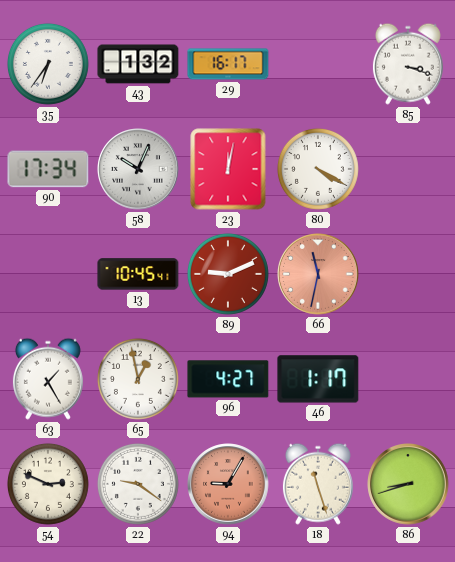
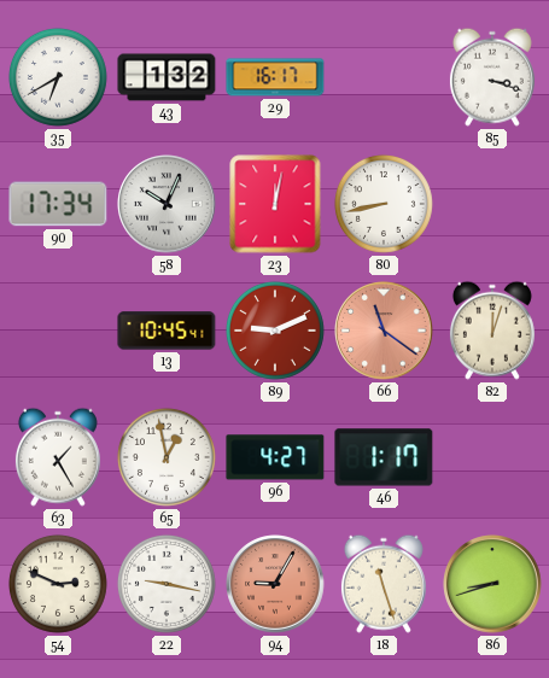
35: 6:36 -> 6:40
80: 4:20 -> 8:43
66: 11:32 -> 11:21
82: none -> 12:03
22: 9:21 -> 9:17
